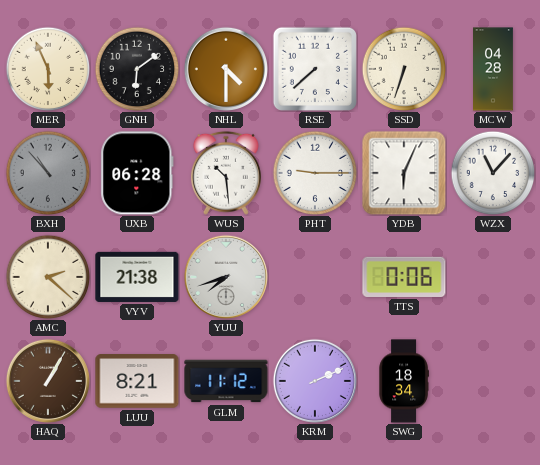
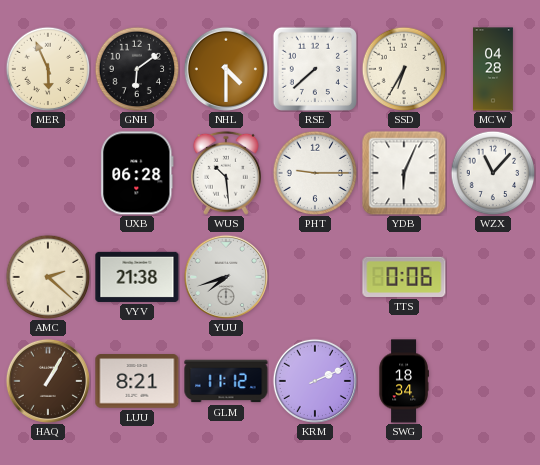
SSD: 6:33 -> 6:35
BXH: 10:53 -> none
